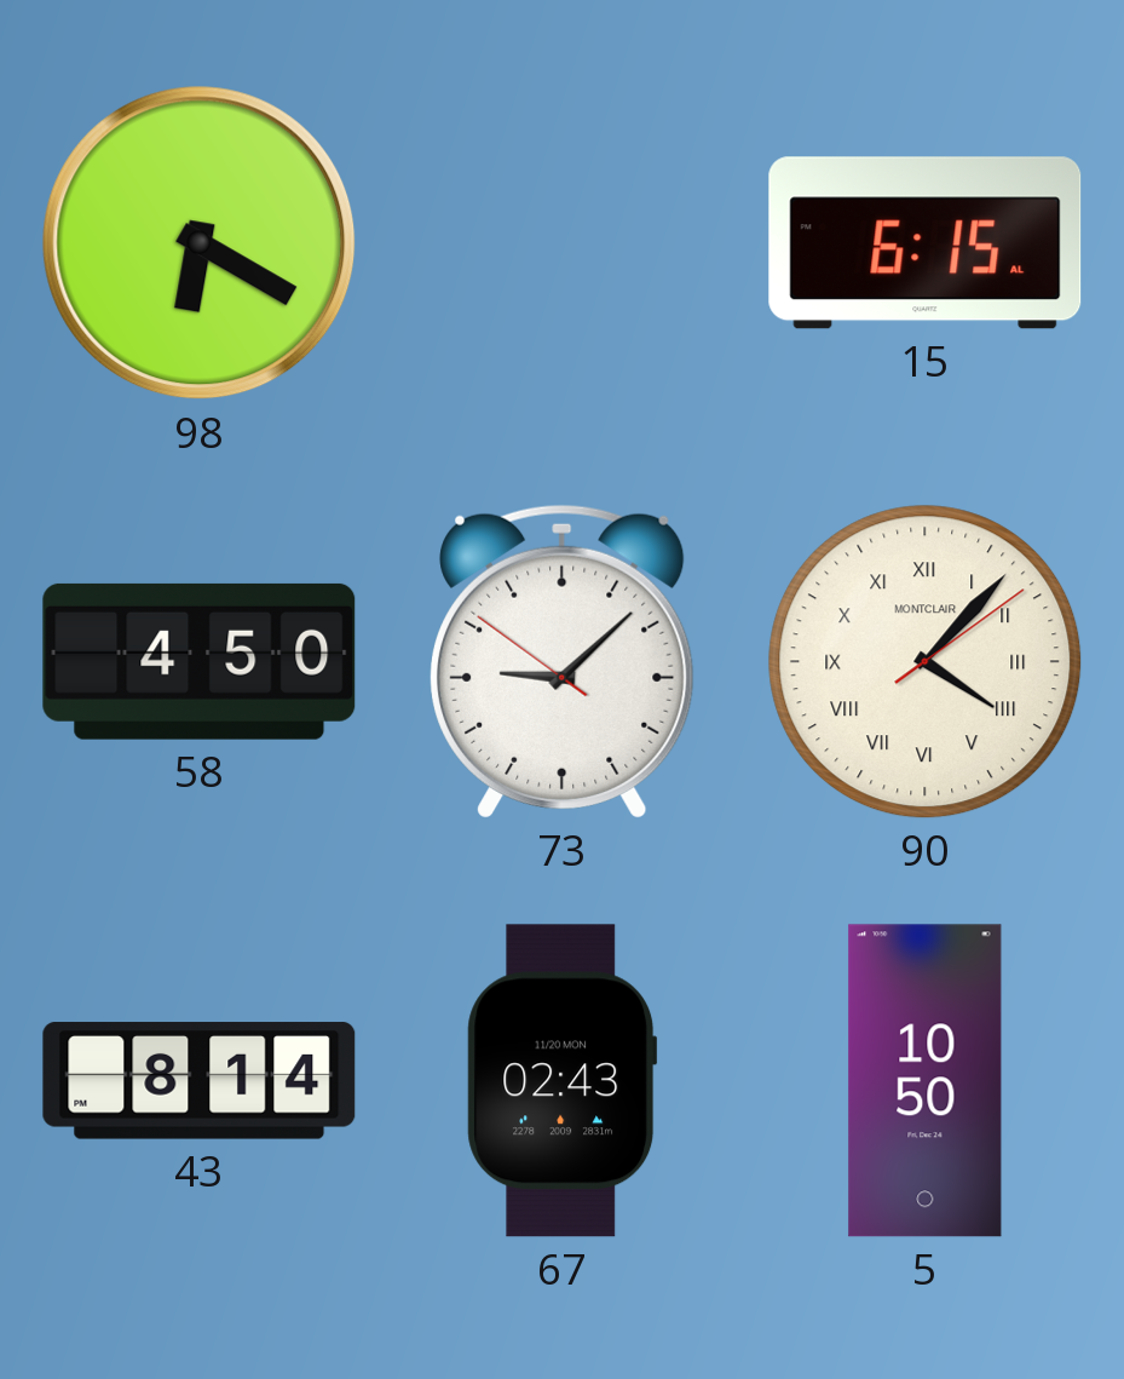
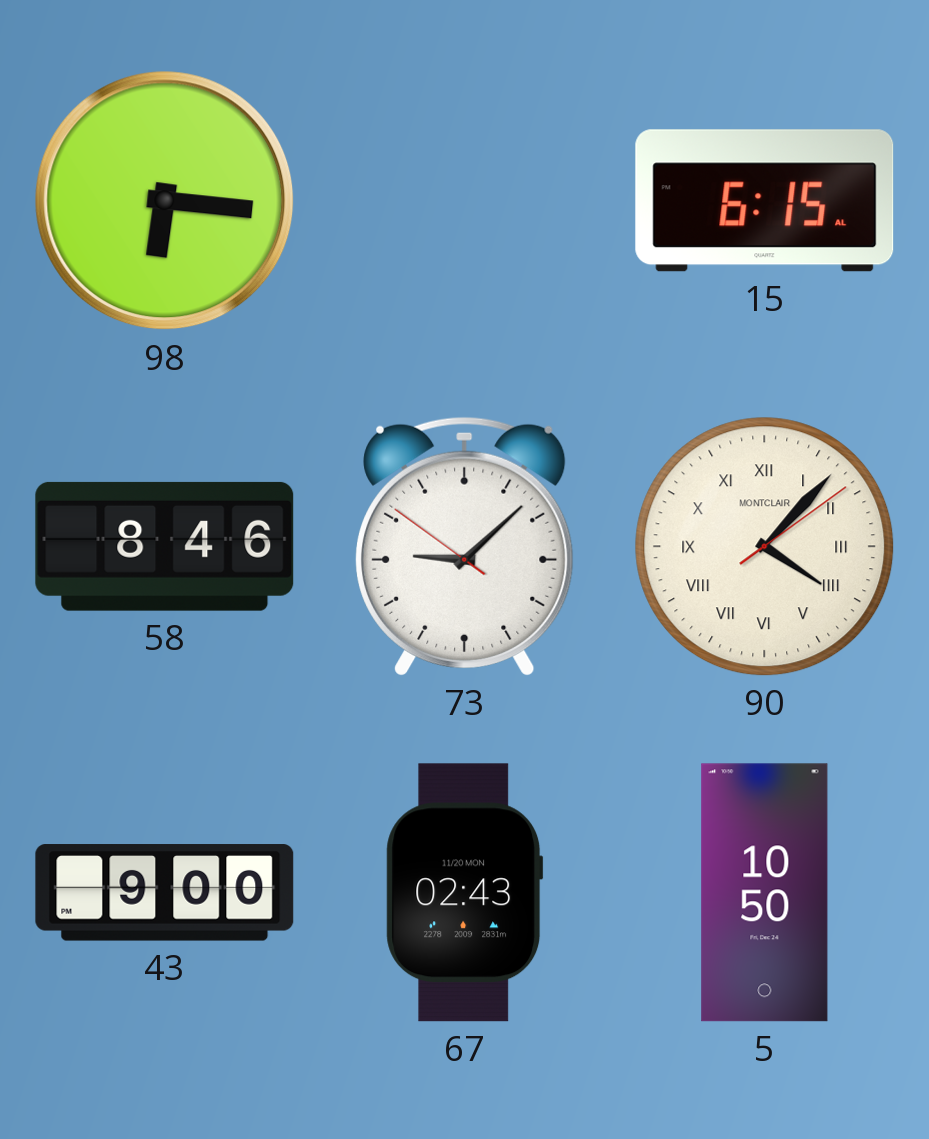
98: 6:20 -> 6:16
58: 4:50 -> 8:46
43: 8:14 -> 9:00
